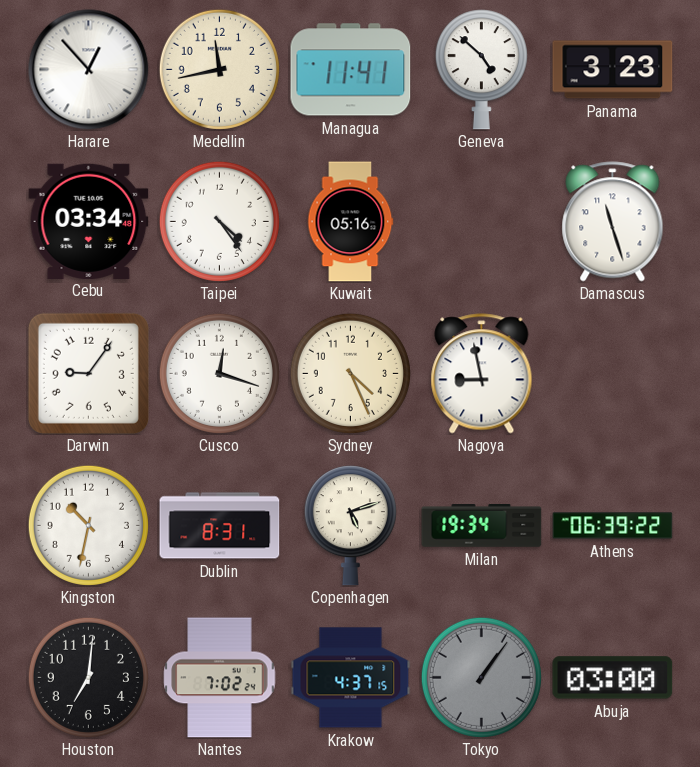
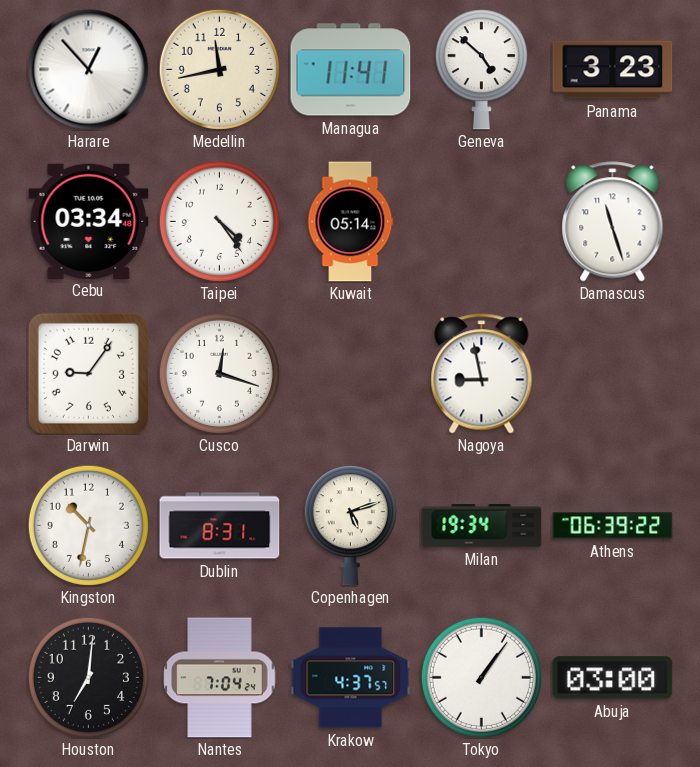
Kuwait: 05:16 -> 05:14
Sydney: 4:26 -> none
Nantes: 7:02 -> 7:04
Krakow: 4:37:15 -> 4:37:57
Tokyo dial: grey -> white
